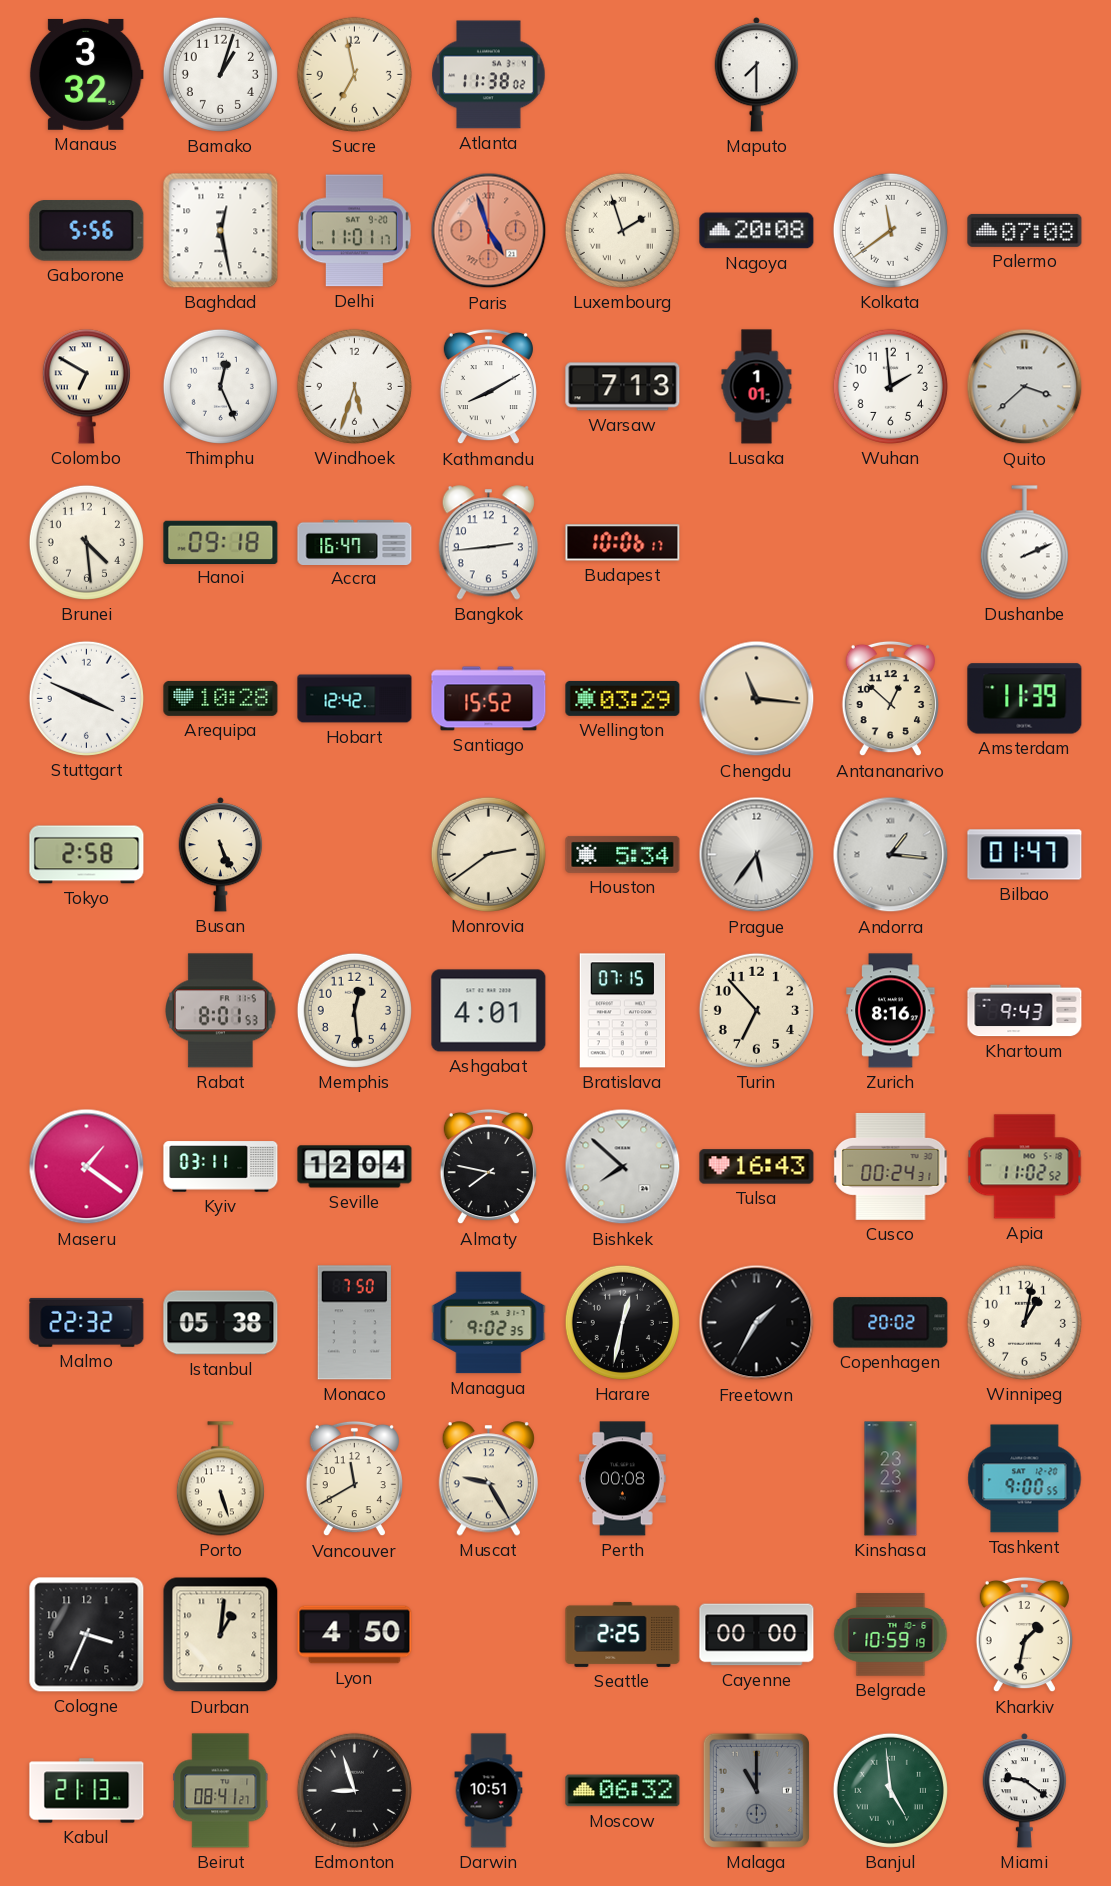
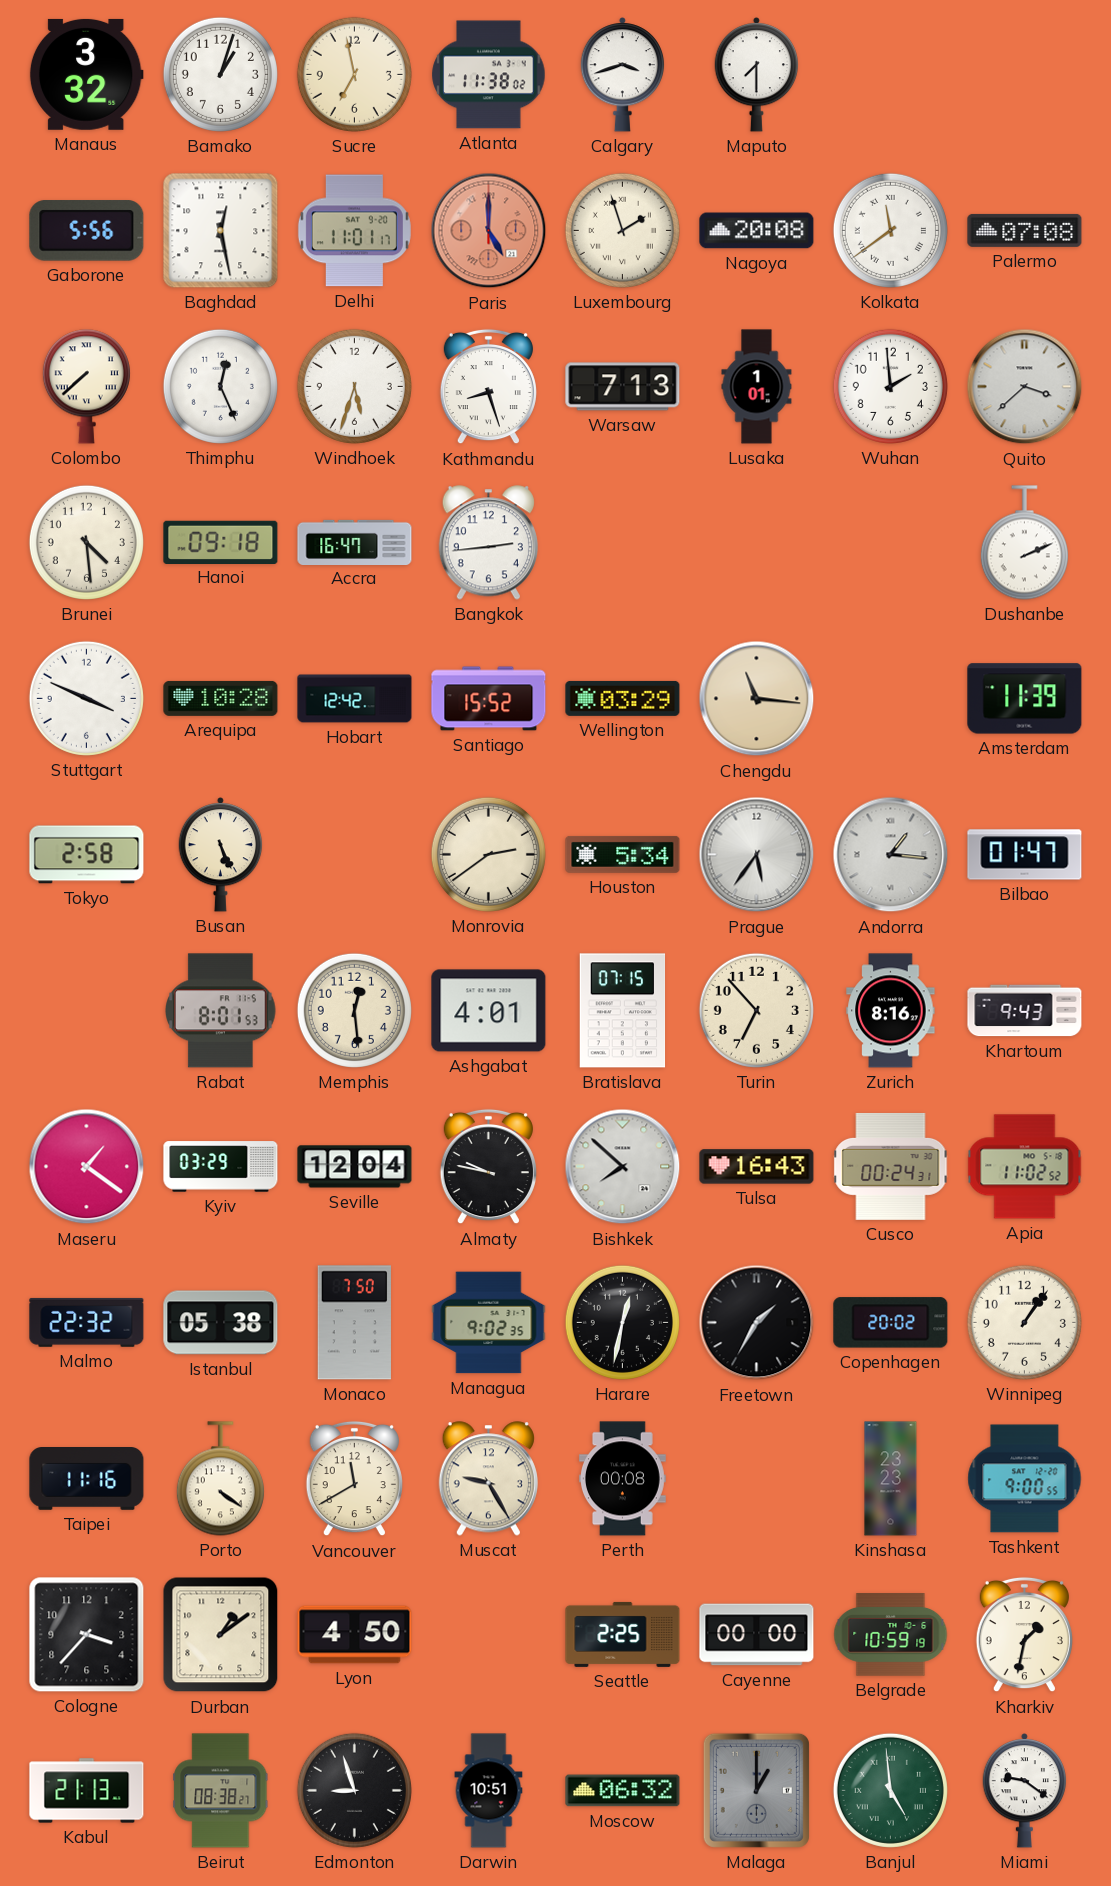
Calgary: none -> 3:42
Paris: 4:57 -> 5:00
Colombo: 6:50 -> 7:38
Kathmandu: 8:10 -> 8:27
Budapest: 10:06 -> none
Antananarivo: 12:52 -> none
Kyiv: 03:11 -> 03:29
Almaty: 7:47 -> 9:47
Winnipeg: 1:02 -> 1:06
Taipei: none -> 11:16
Porto: 5:27 -> 4:21
Cologne: 3:34 -> 3:37
Durban: 1:01 -> 1:09
Beirut: 08:41 -> 08:38
Malaga: 11:00 -> 1:00
